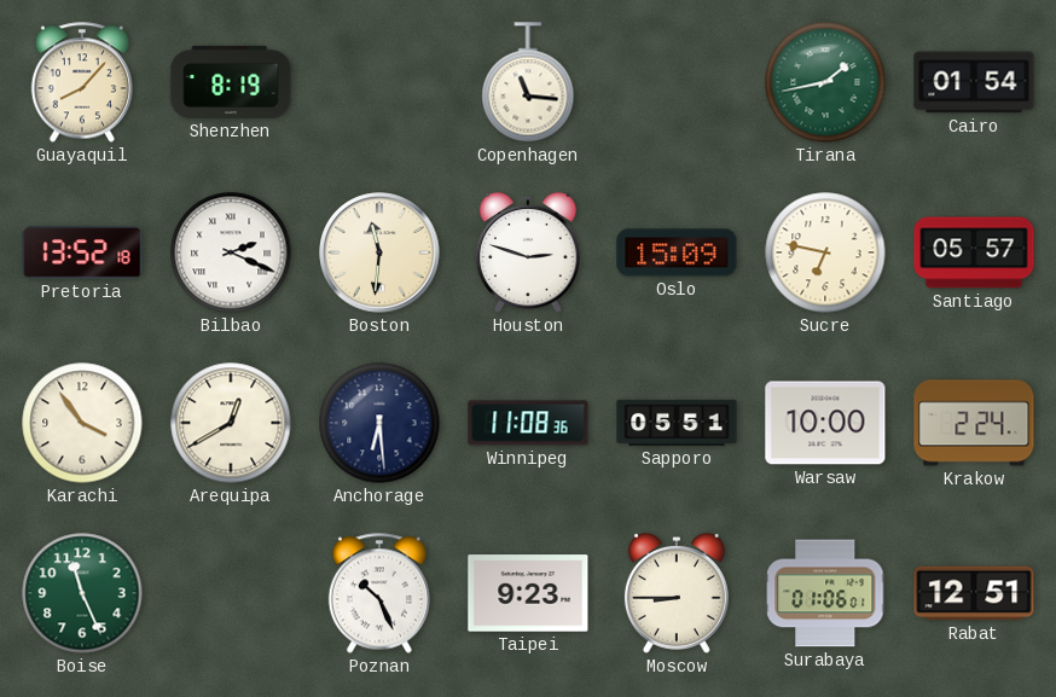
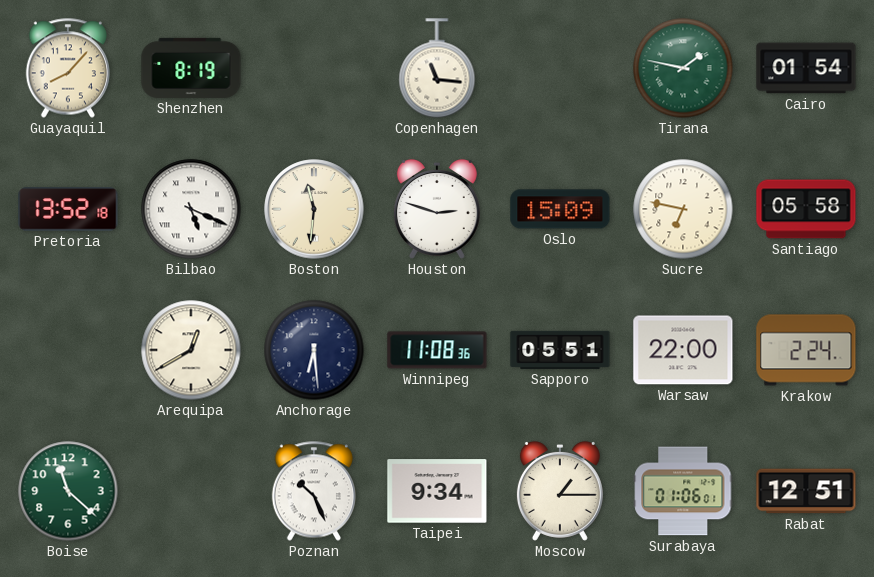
Tirana: 1:43 -> 1:47
Bilbao: 2:19 -> 5:19
Santiago: 05:57 -> 05:58
Karachi: 3:54 -> none
Warsaw: 10:00 -> 22:00
Boise: 11:26 -> 11:22
Taipei: 9:23 -> 9:34
Moscow: 8:45 -> 1:15
